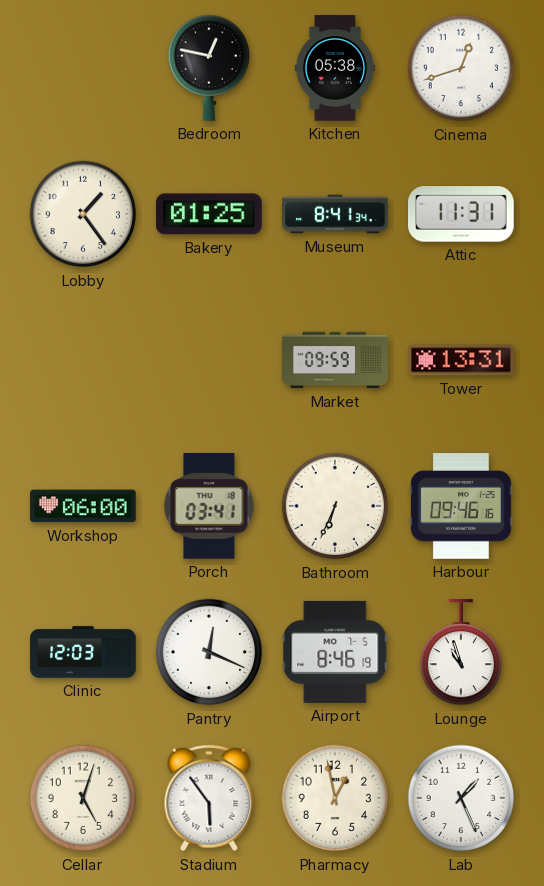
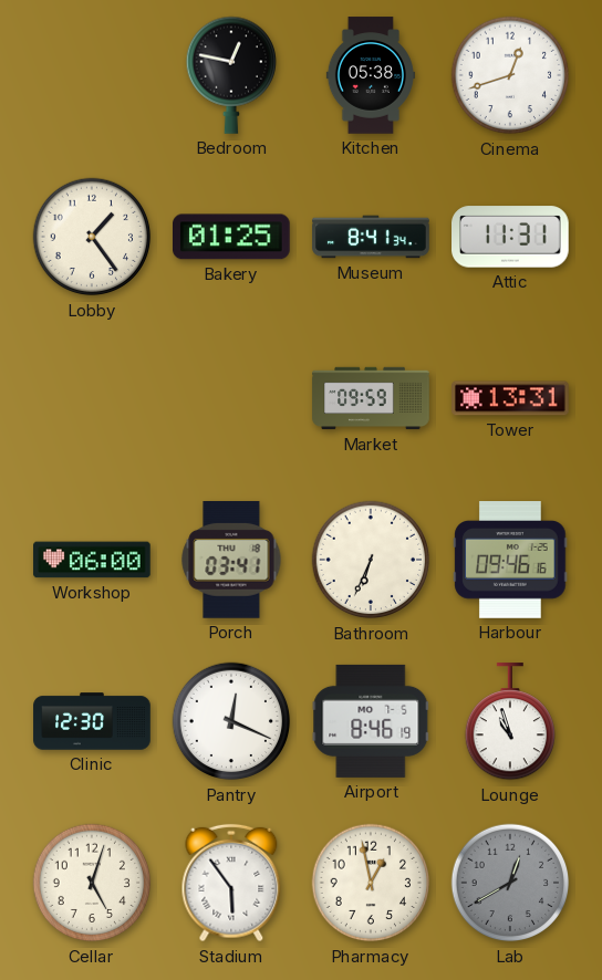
Clinic: 12:03 -> 12:30
Lab: 1:26 -> 12:40
Lab dial: white -> grey
